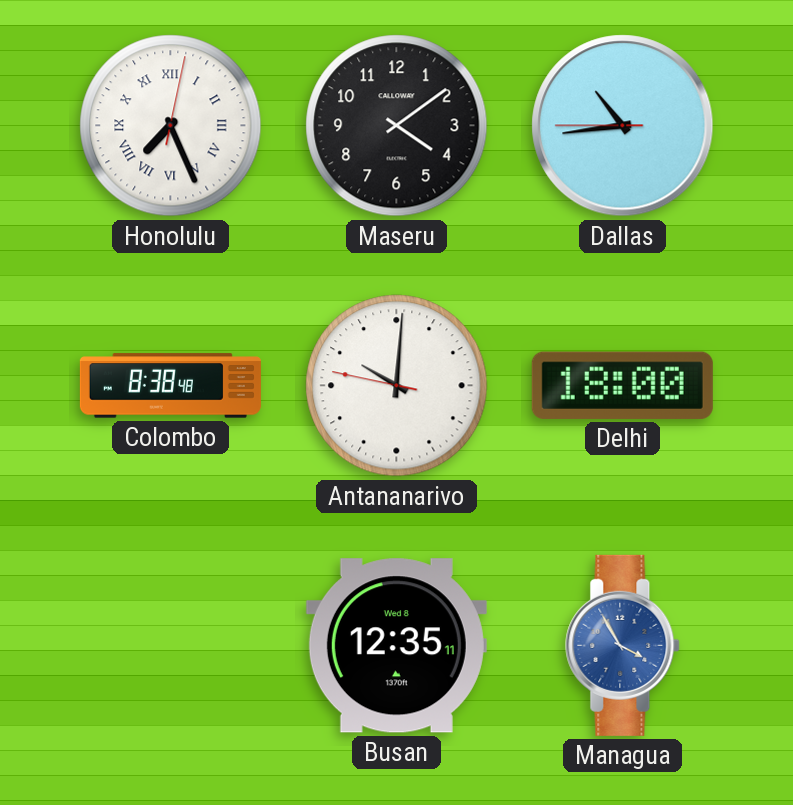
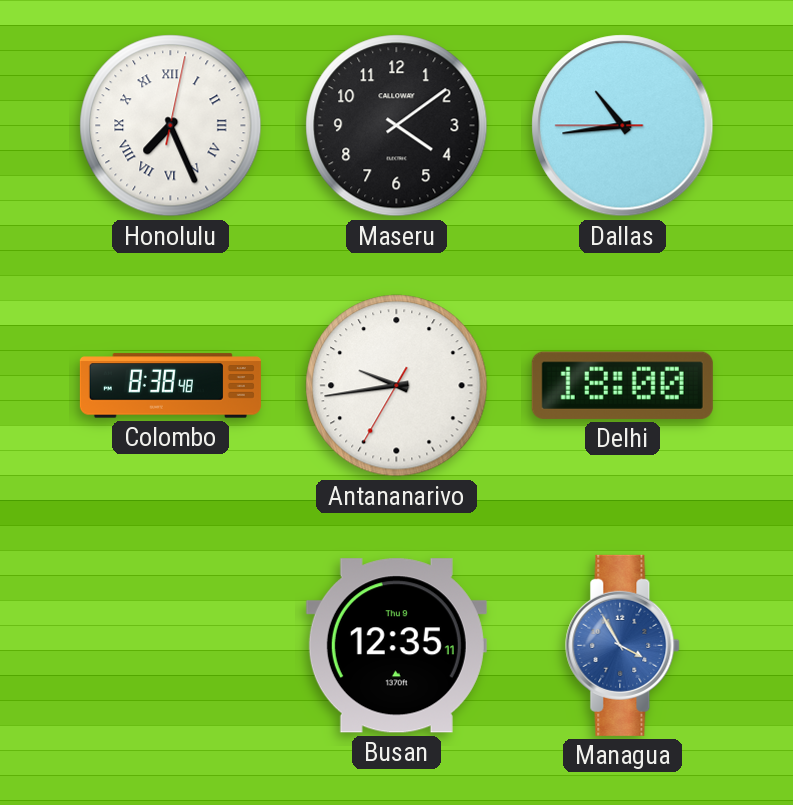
Antananarivo: 10:00 -> 9:43
Busan date: Wed 8 -> Thu 9
